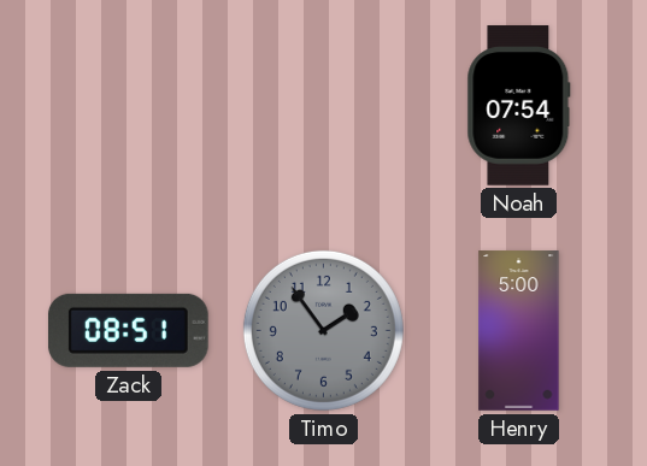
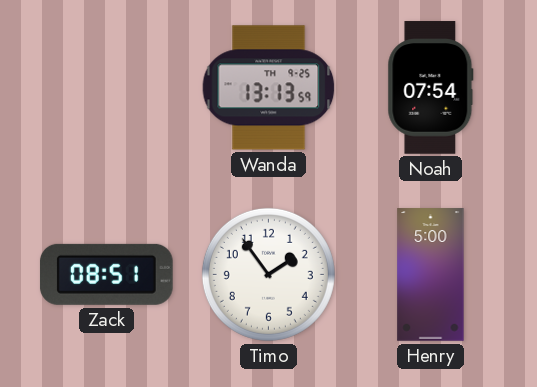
Wanda: none -> 13:13
Timo dial: grey -> white
